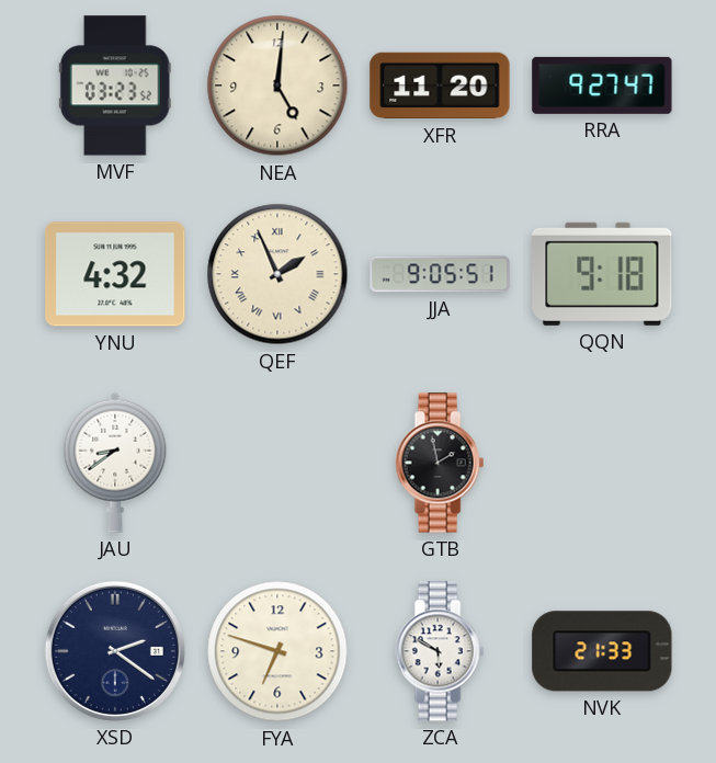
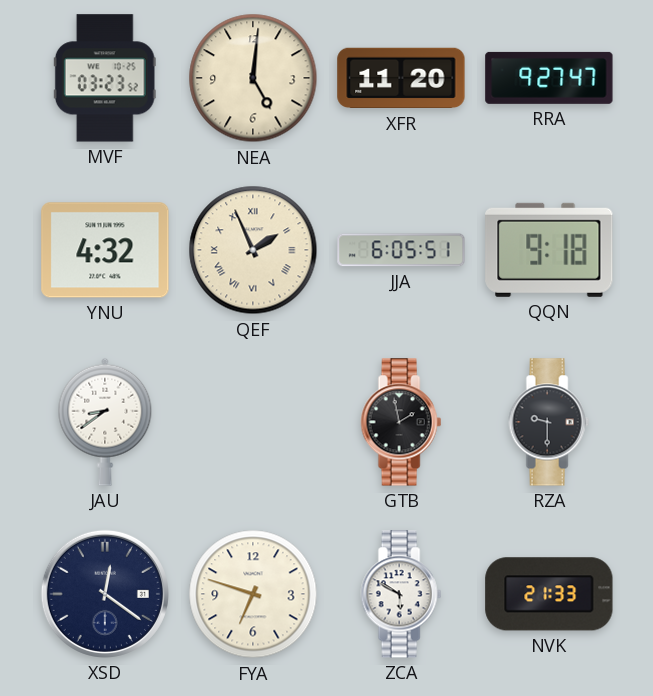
JJA: 9:05 -> 6:05
RZA: none -> 9:30
XSD: 2:21 -> 12:21
